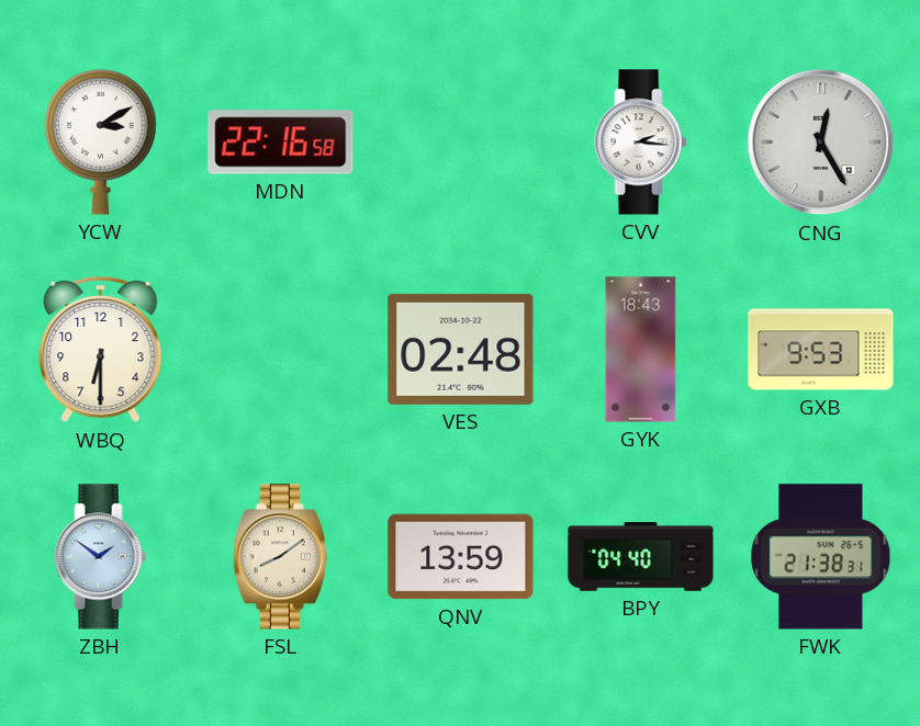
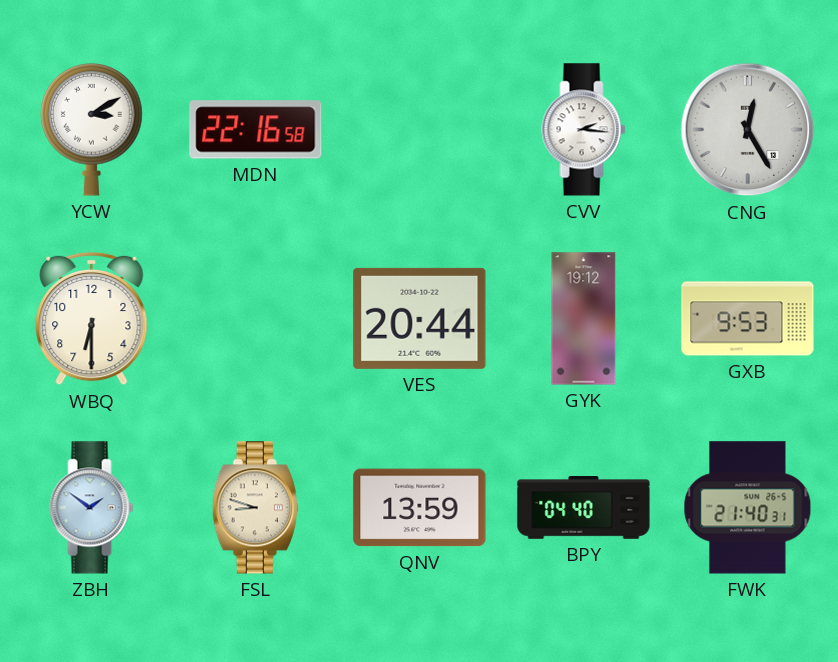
VES: 02:48 -> 20:44
GYK: 18:43 -> 19:12
FSL: 8:09 -> 8:48
FWK: 21:38 -> 21:40
